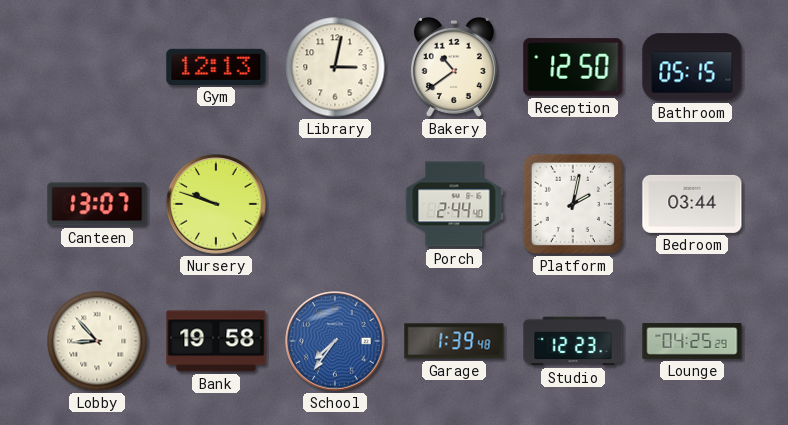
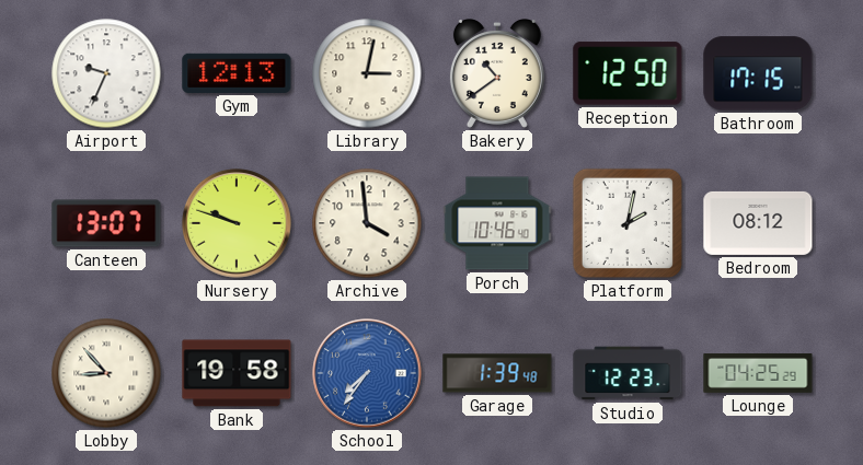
Airport: none -> 9:34
Bathroom: 05:15 -> 17:15
Archive: none -> 3:59
Porch: 2:44 -> 10:46
Bedroom: 03:44 -> 08:12
